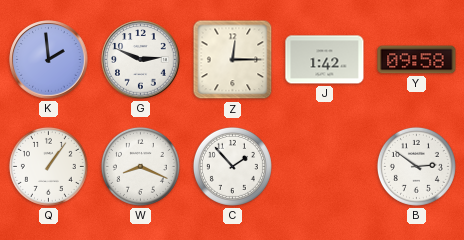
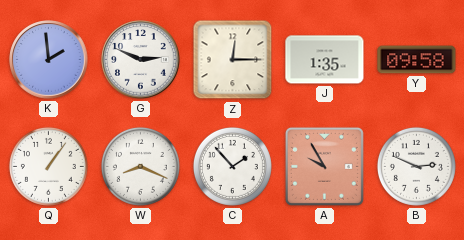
J: 1:42 -> 1:35
A: none -> 9:55
B: 2:51 -> 2:49
